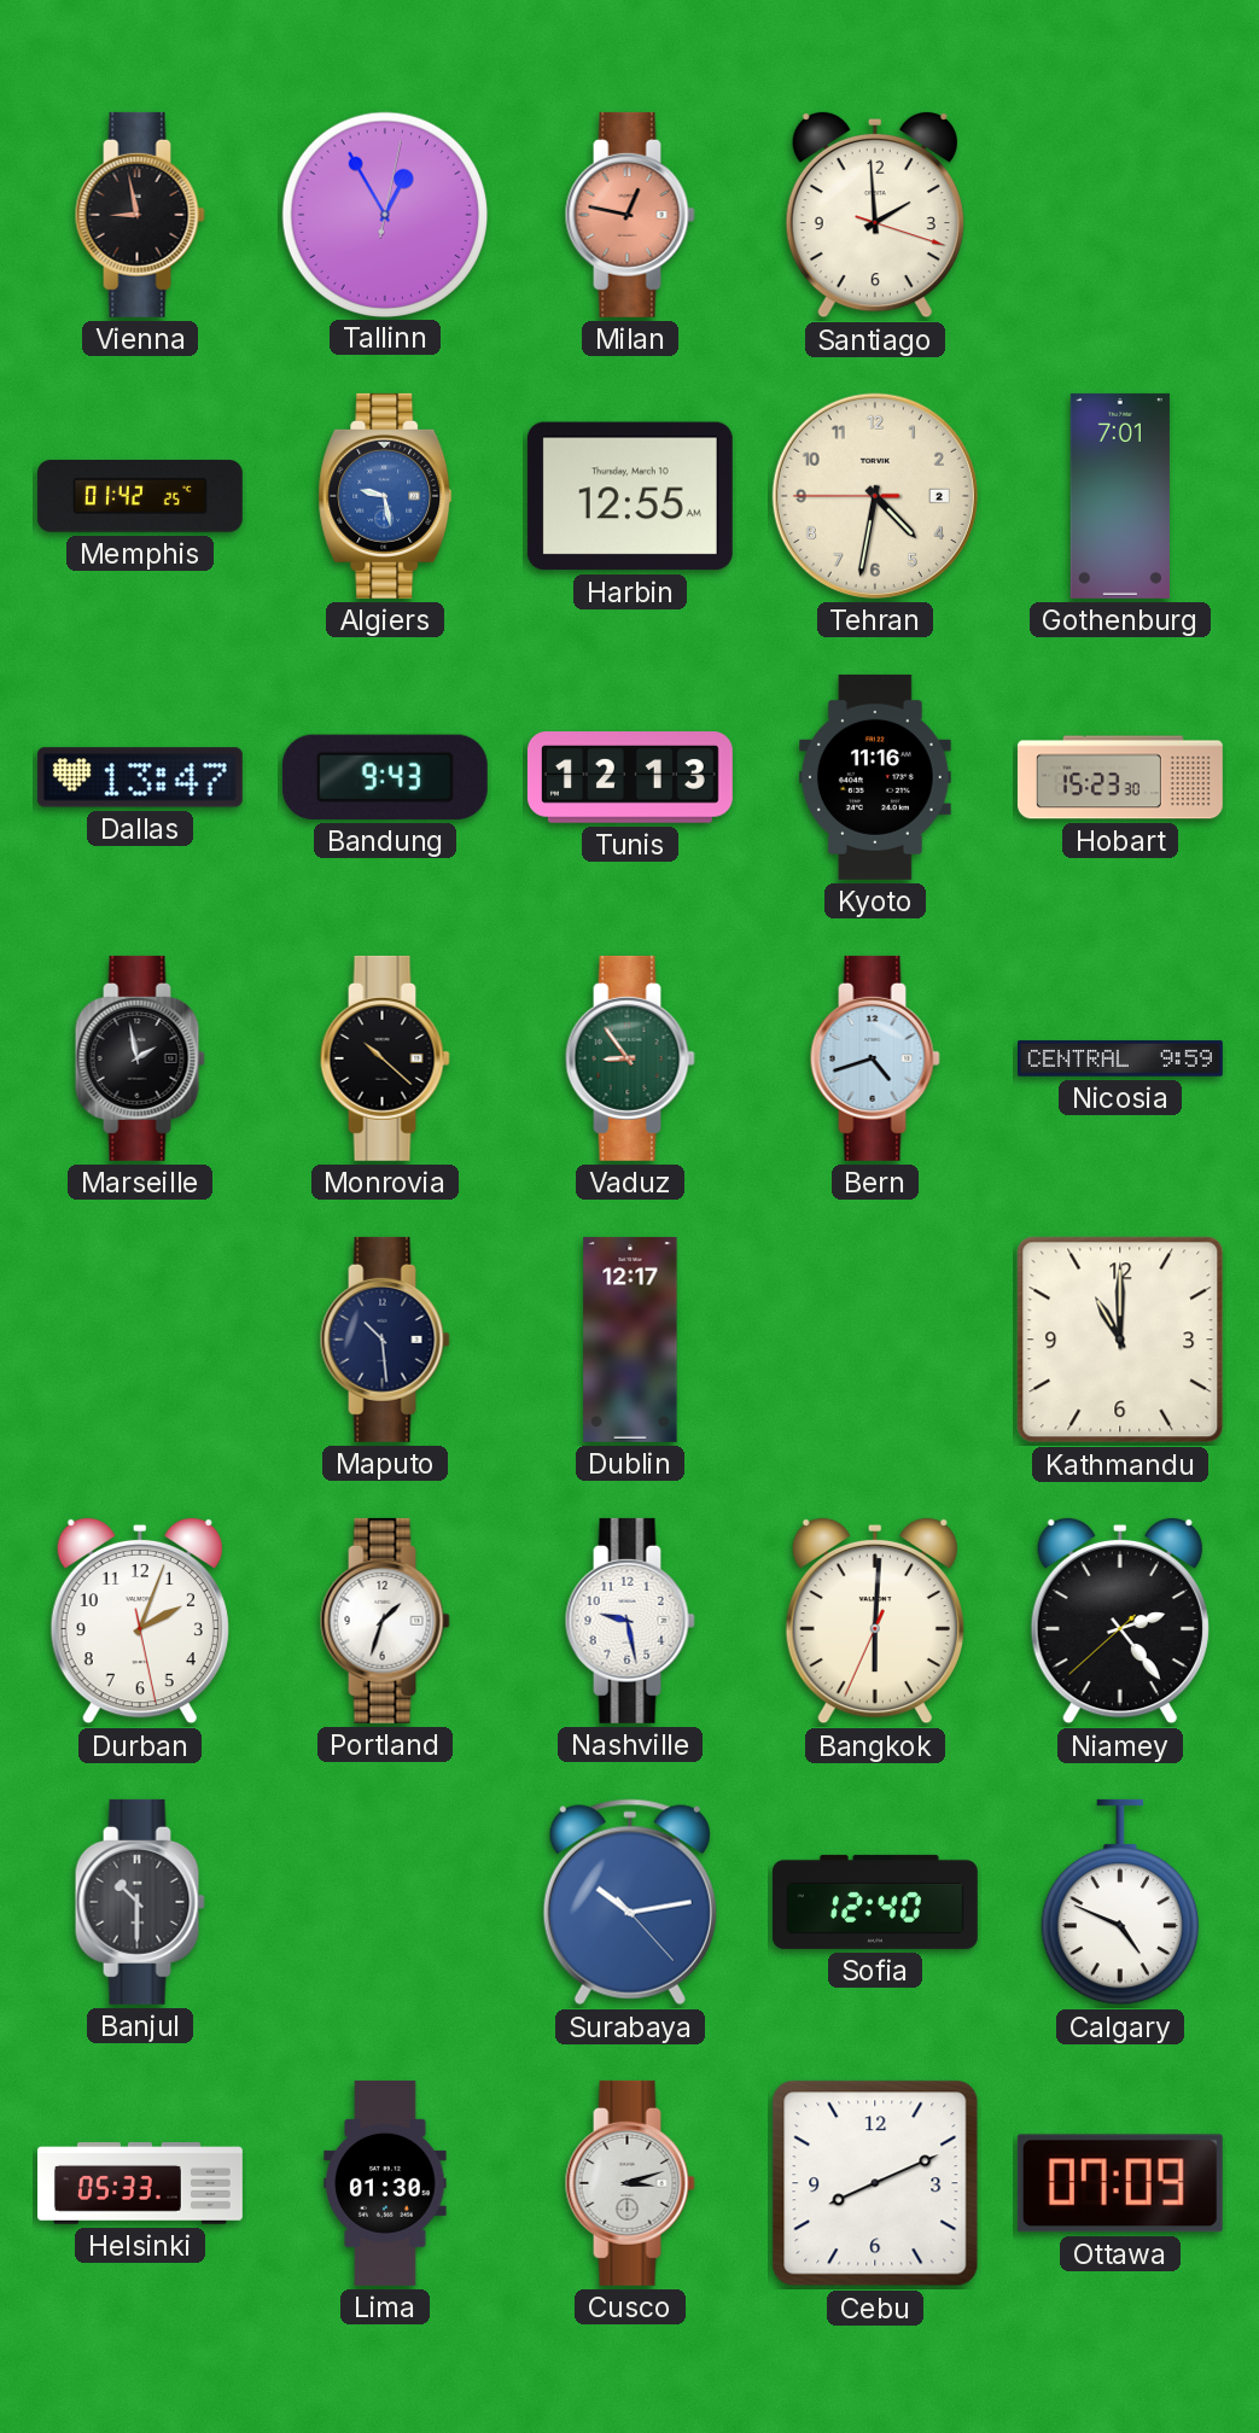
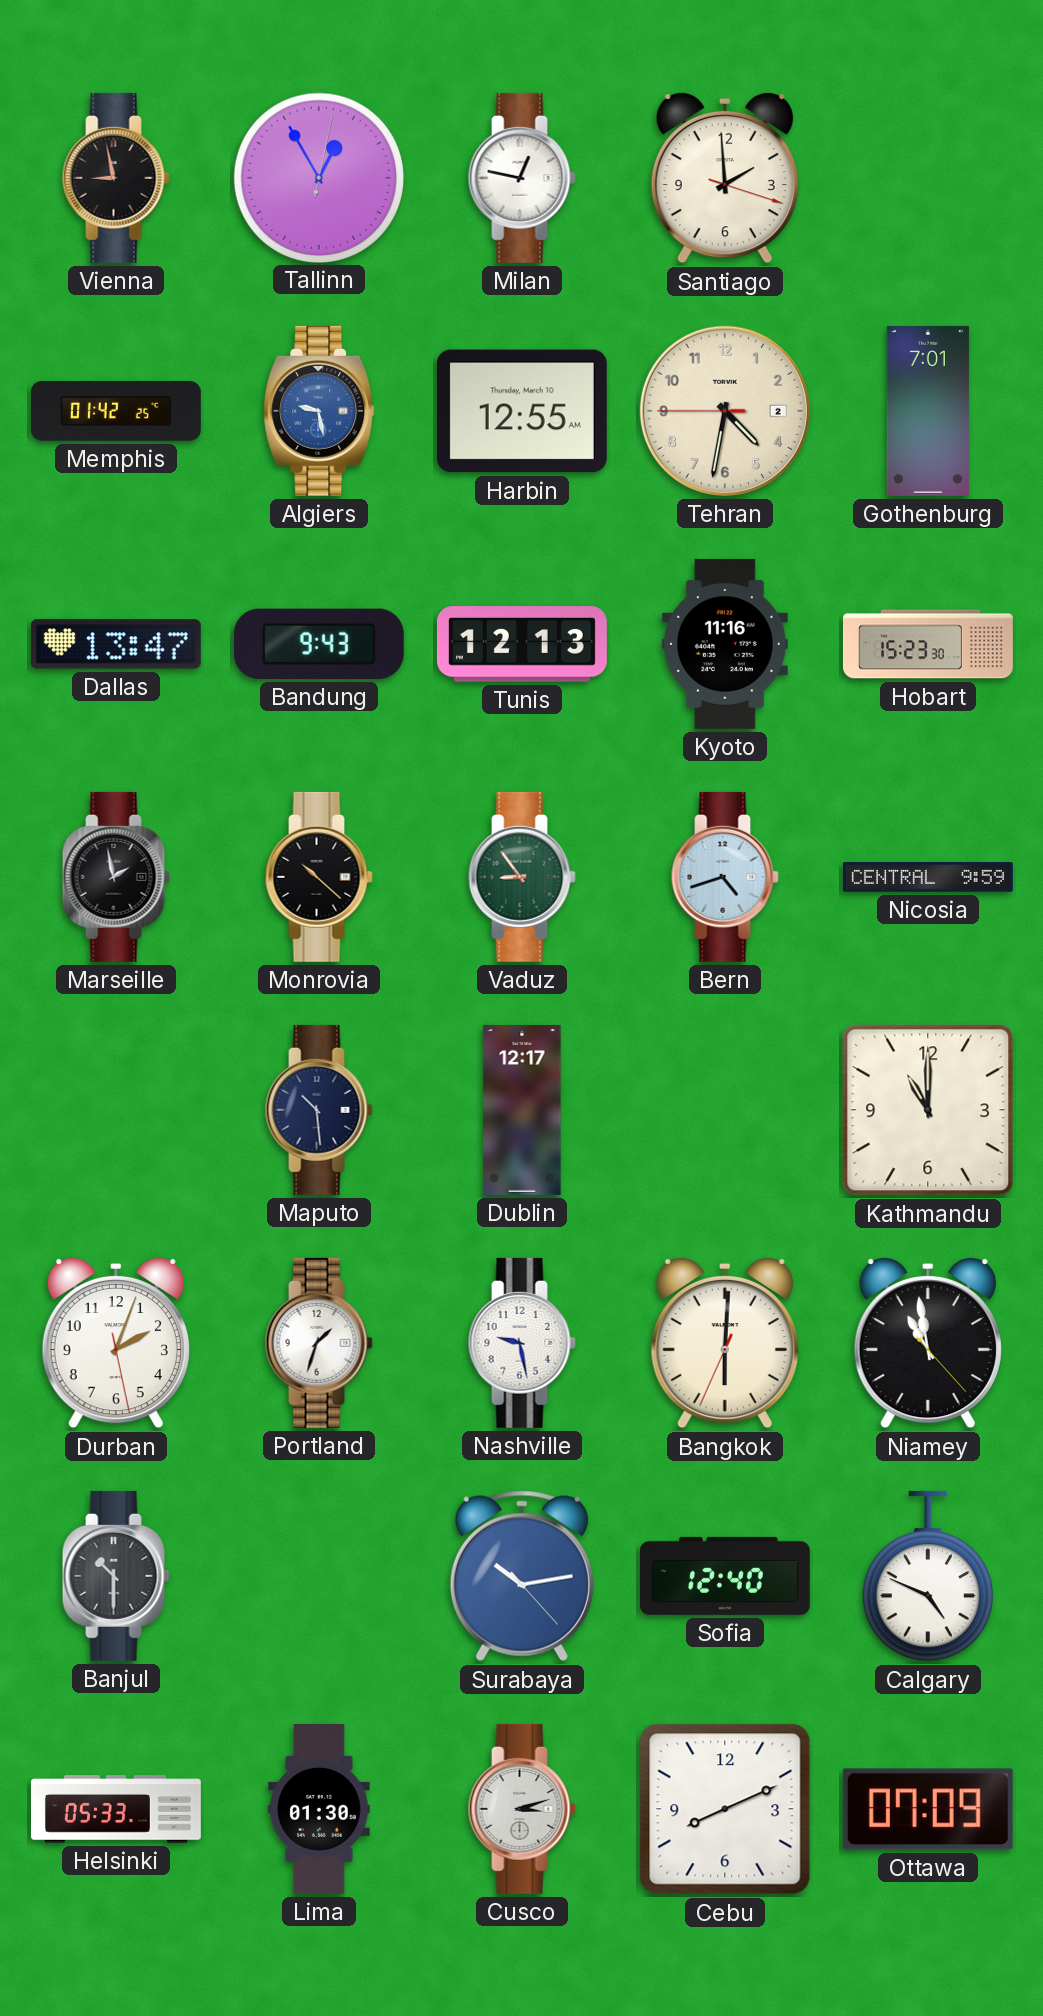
Milan dial: salmon -> white
Niamey: 2:23 -> 10:58
